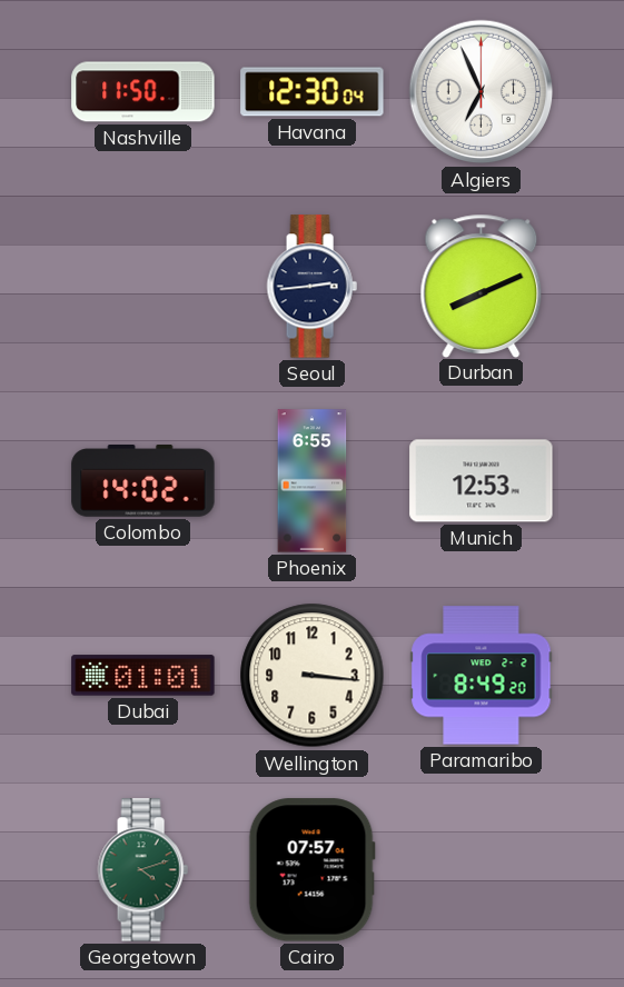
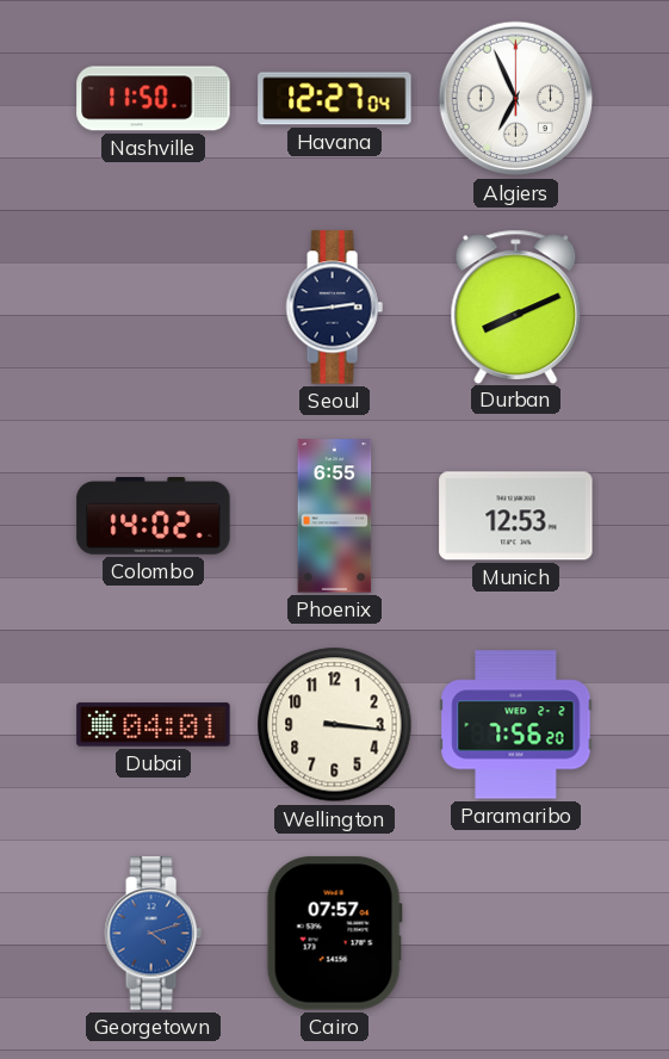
Havana: 12:30 -> 12:27
Dubai: 01:01 -> 04:01
Paramaribo: 8:49 -> 7:56
Georgetown dial: green -> blue
